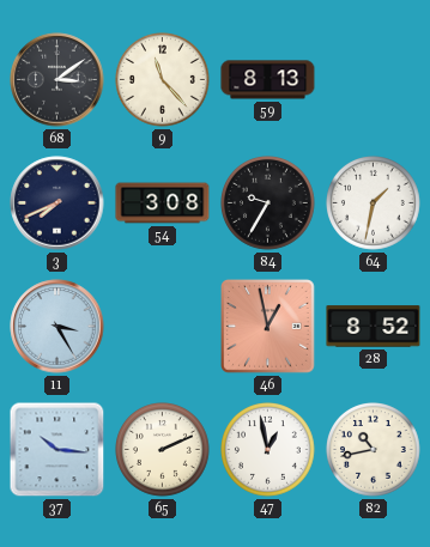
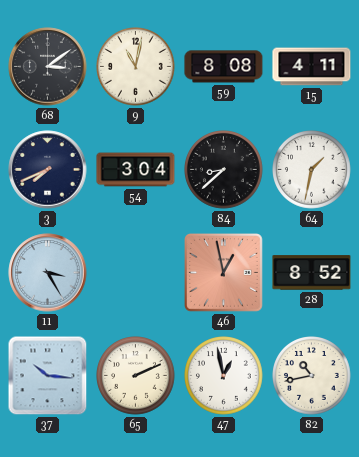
9: 11:23 -> 11:02
59: 8:13 -> 8:08
15: none -> 4:11
54: 3:08 -> 3:04
84: 9:35 -> 8:38
